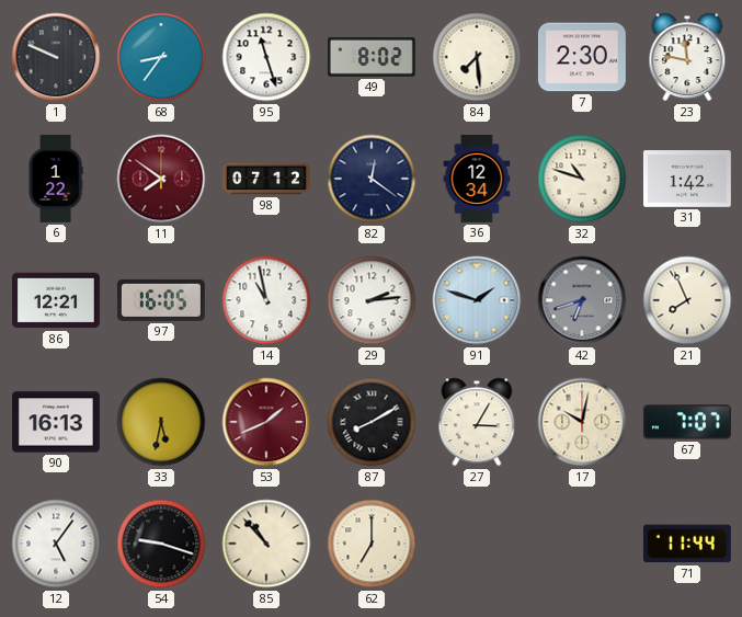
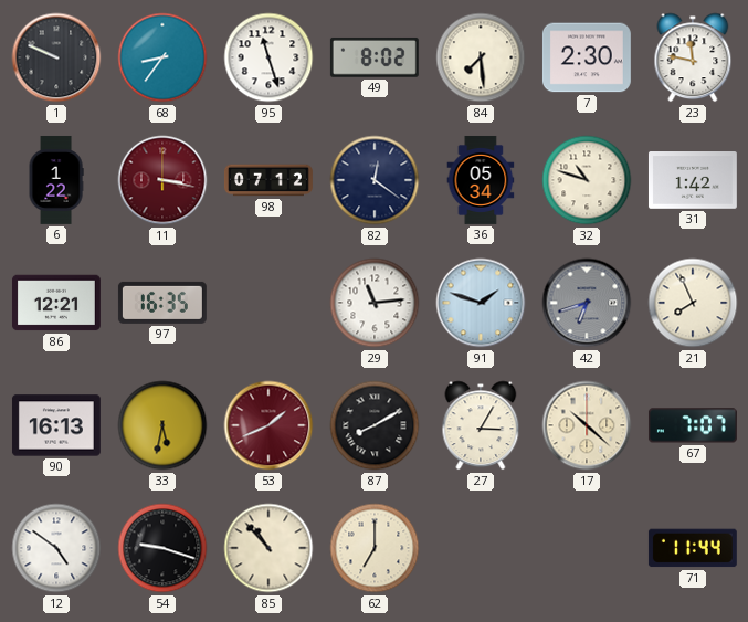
11: 7:51 -> 3:17
36: 12:34 -> 05:34
97: 16:05 -> 16:35
14: 10:58 -> none
29: 2:14 -> 11:14
17: 10:02 -> 10:22
12: 5:06 -> 4:51
